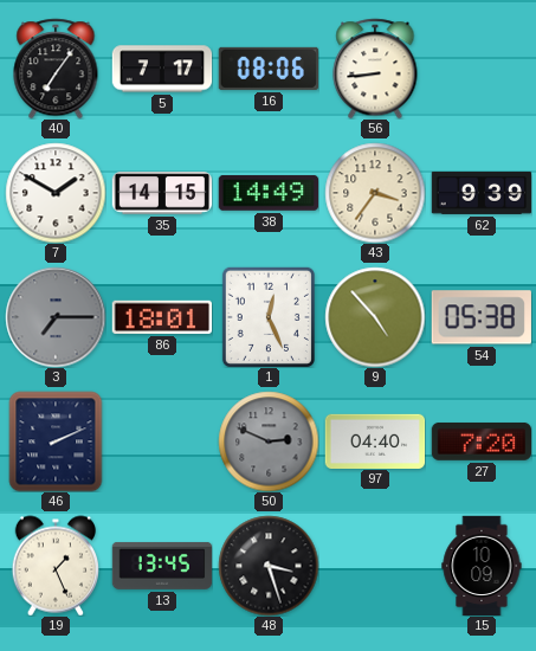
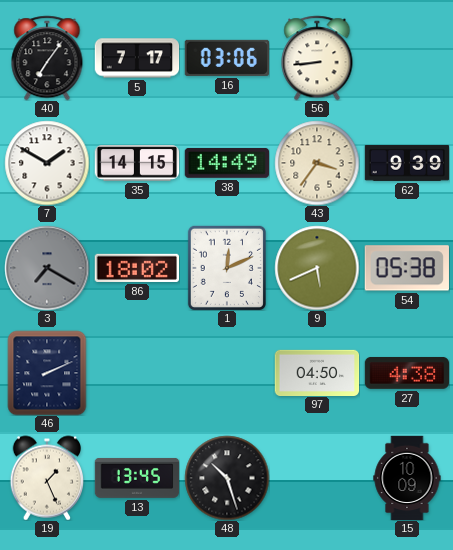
16: 08:06 -> 03:06
3: 7:15 -> 7:20
86: 18:01 -> 18:02
1: 12:26 -> 12:11
9: 4:53 -> 5:41
50: 2:49 -> none
97: 04:40 -> 04:50
27: 7:20 -> 4:38
48: 3:27 -> 10:27
